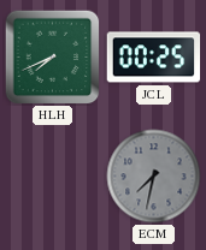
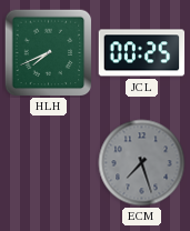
ECM: 7:32 -> 7:27
